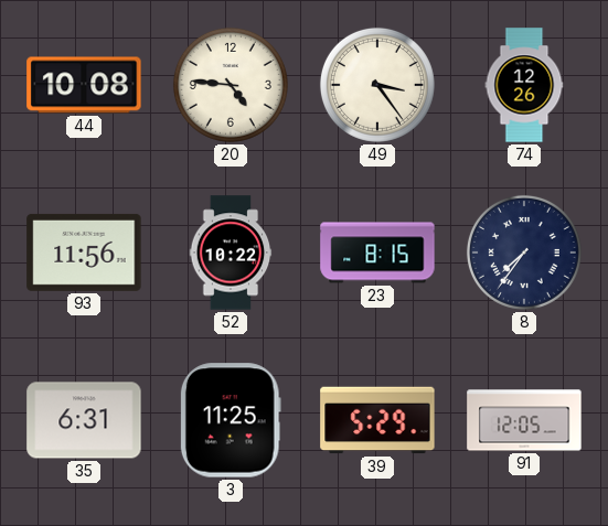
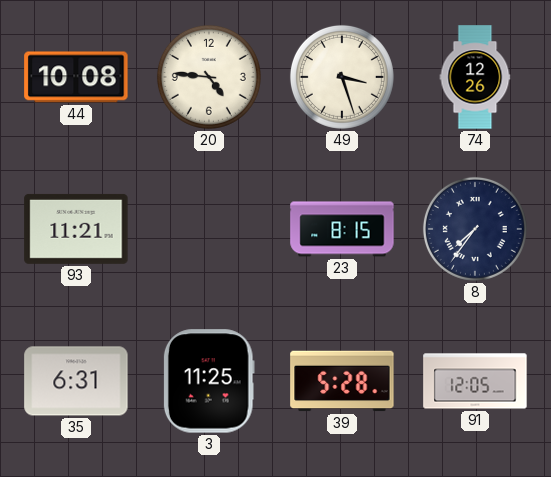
49: 3:24 -> 3:27
93: 11:56 -> 11:21
52: 10:22 -> none
39: 5:29 -> 5:28
